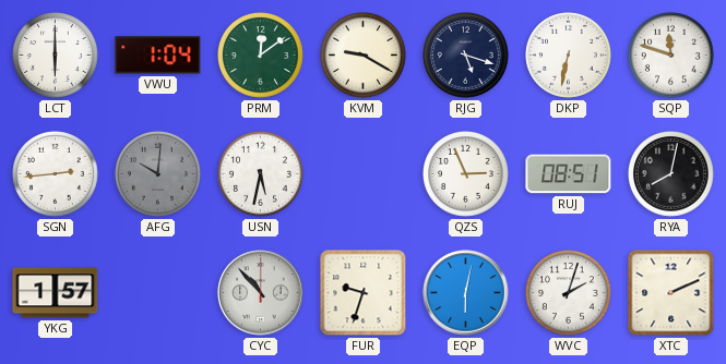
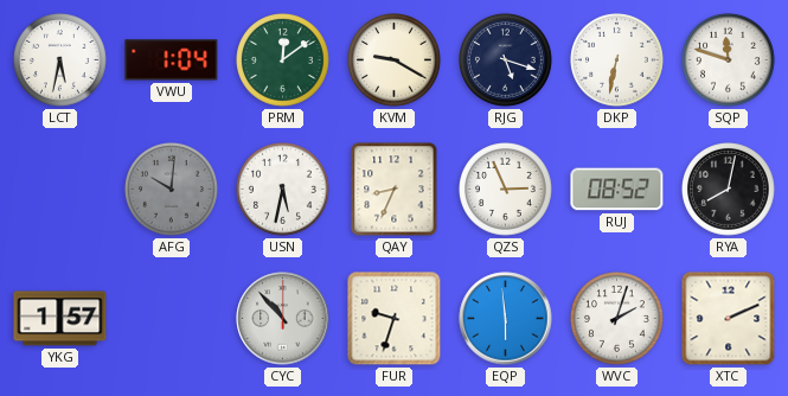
LCT: 6:00 -> 5:32
SGN: 2:44 -> none
QAY: none -> 8:34
RUJ: 08:51 -> 08:52
EQP: 6:02 -> 5:59
